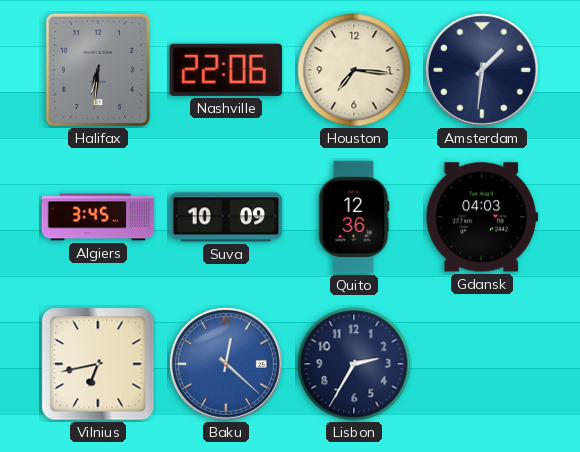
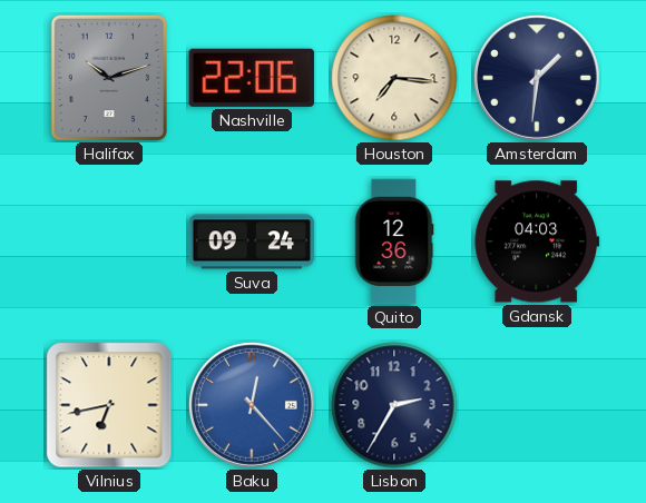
Halifax: 6:31 -> 10:12
Algiers: 3:45 -> none
Suva: 10:09 -> 09:24
Baku: 12:22 -> 12:23
